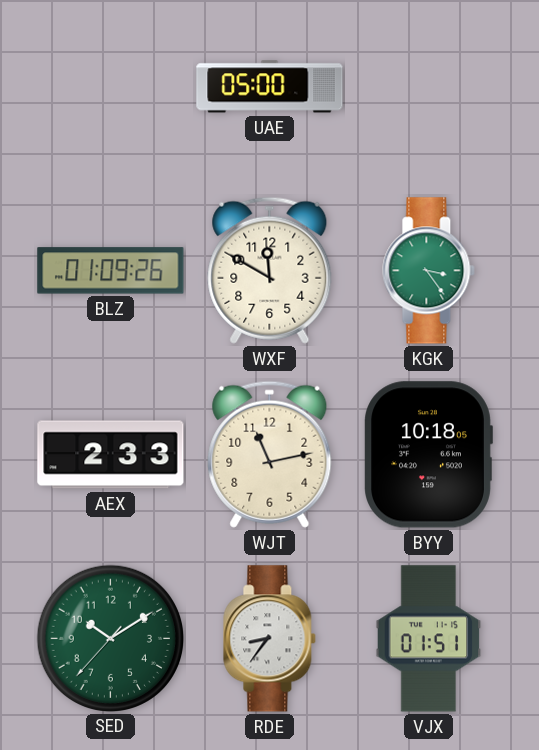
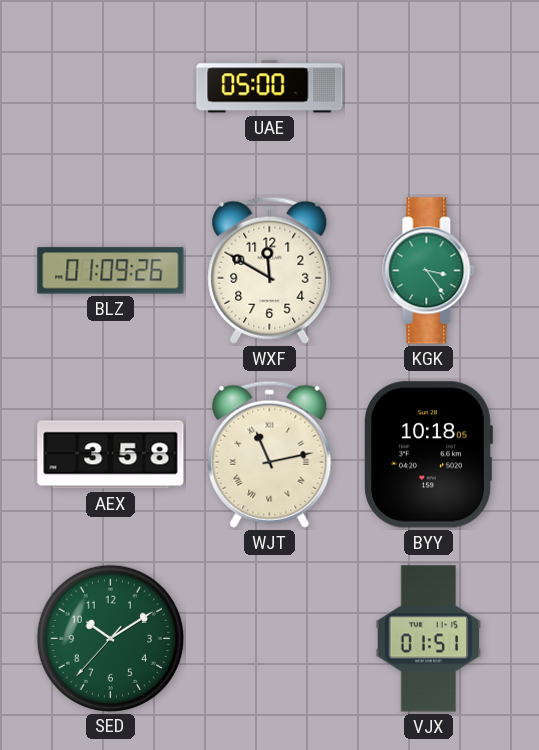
AEX: 2:33 -> 3:58
WJT numerals: Arabic -> Roman
RDE: 8:36 -> none
